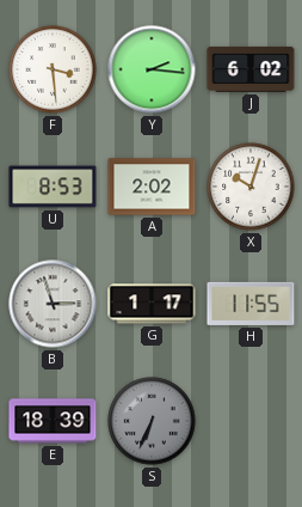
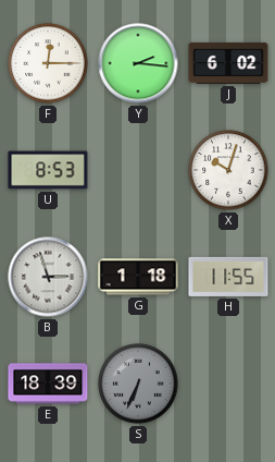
F: 3:29 -> 12:15
A: 2:02 -> none
G: 1:17 -> 1:18
